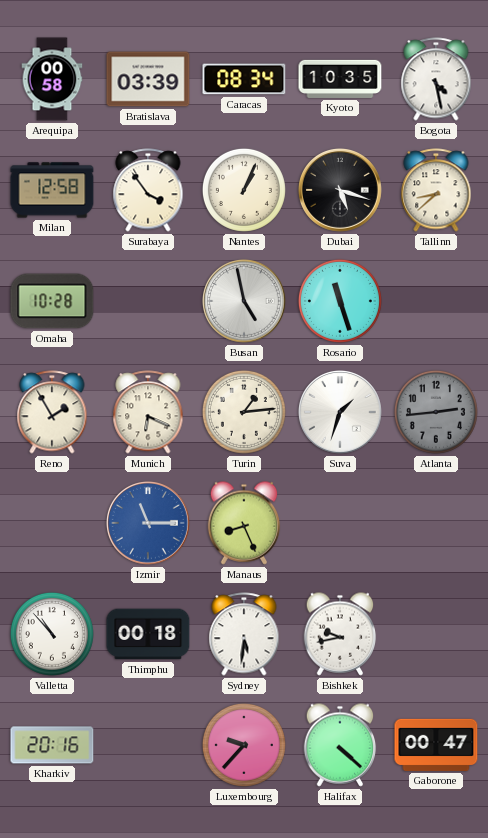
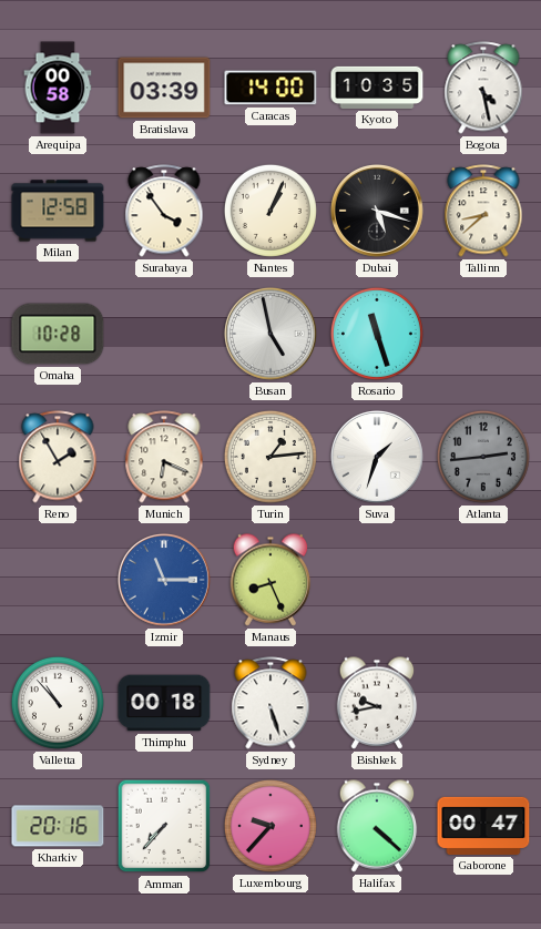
Caracas: 08:34 -> 14:00
Sydney: 5:31 -> 5:27
Amman: none -> 7:37
